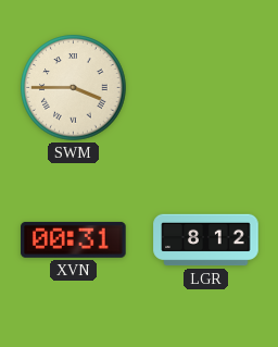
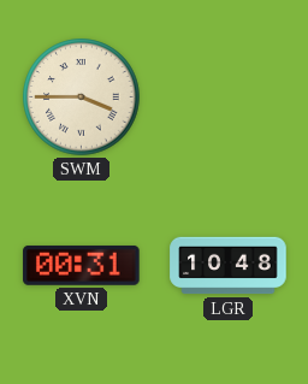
LGR: 8:12 -> 10:48
